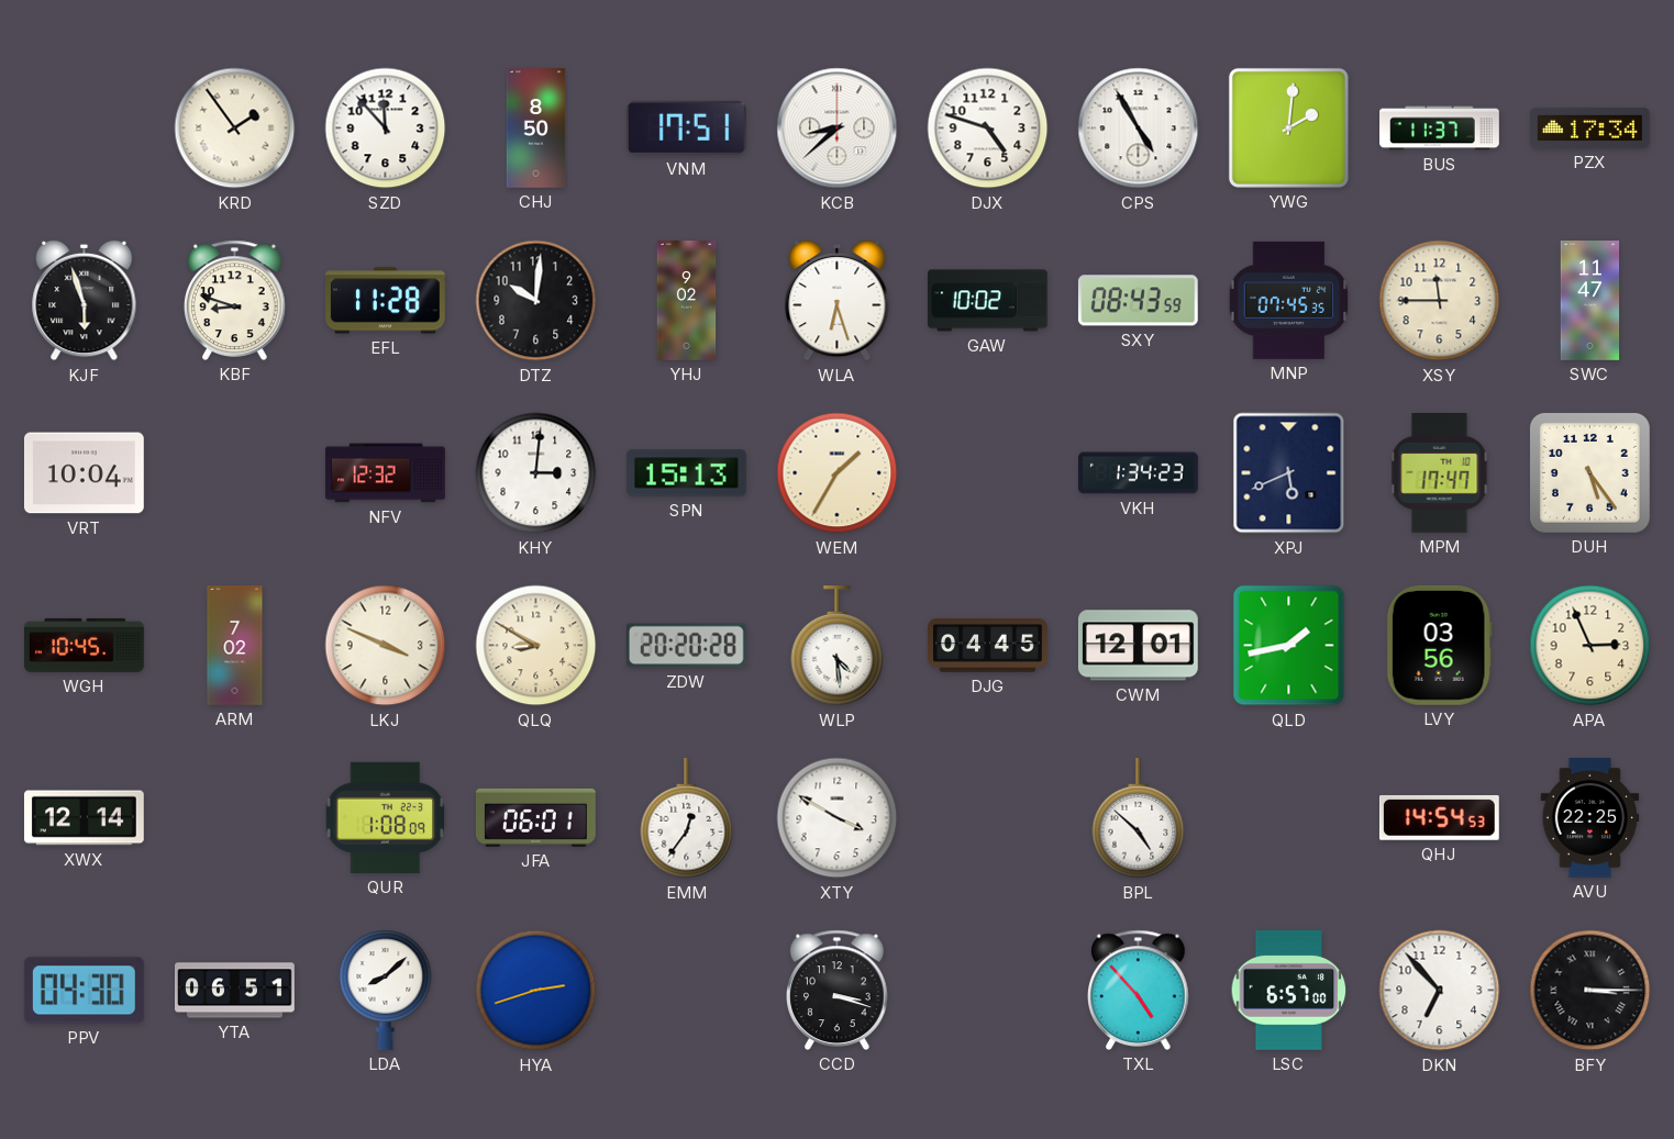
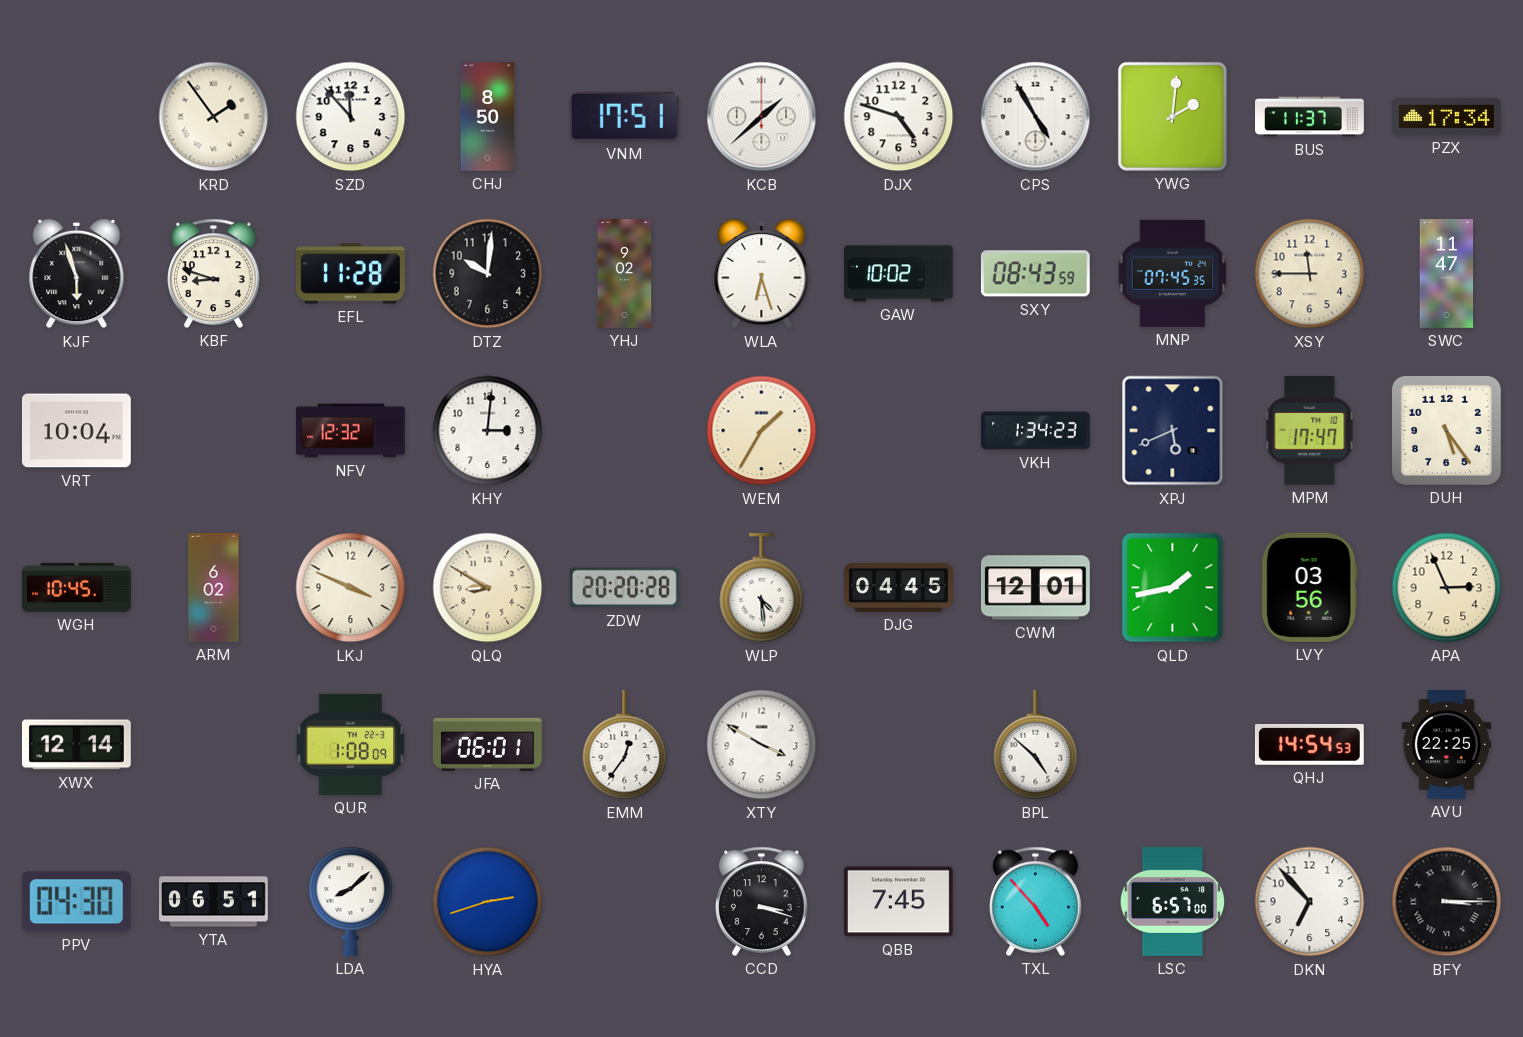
KCB: 8:38 -> 1:38
SPN: 15:13 -> none
ARM: 7:02 -> 6:02
QBB: none -> 7:45
